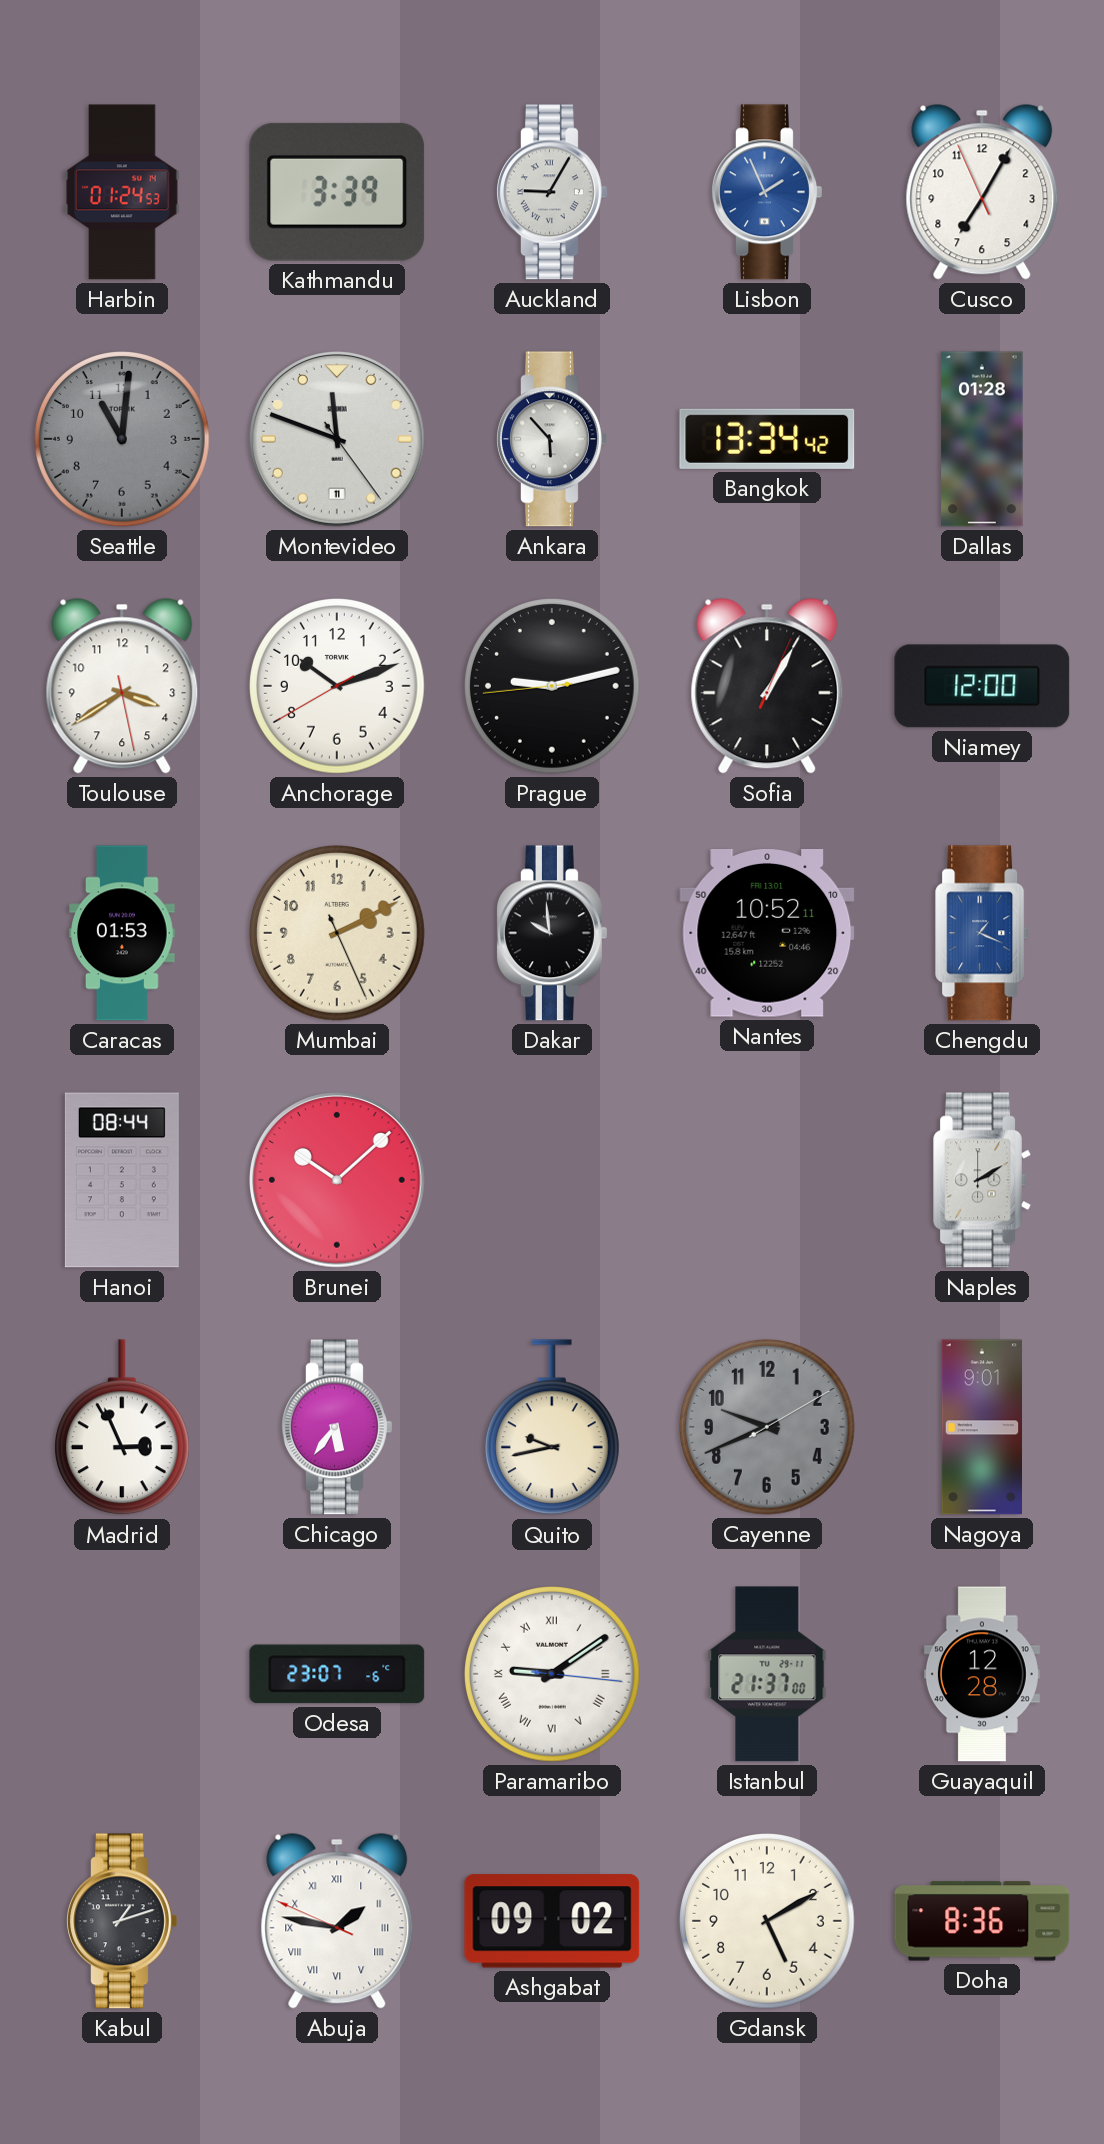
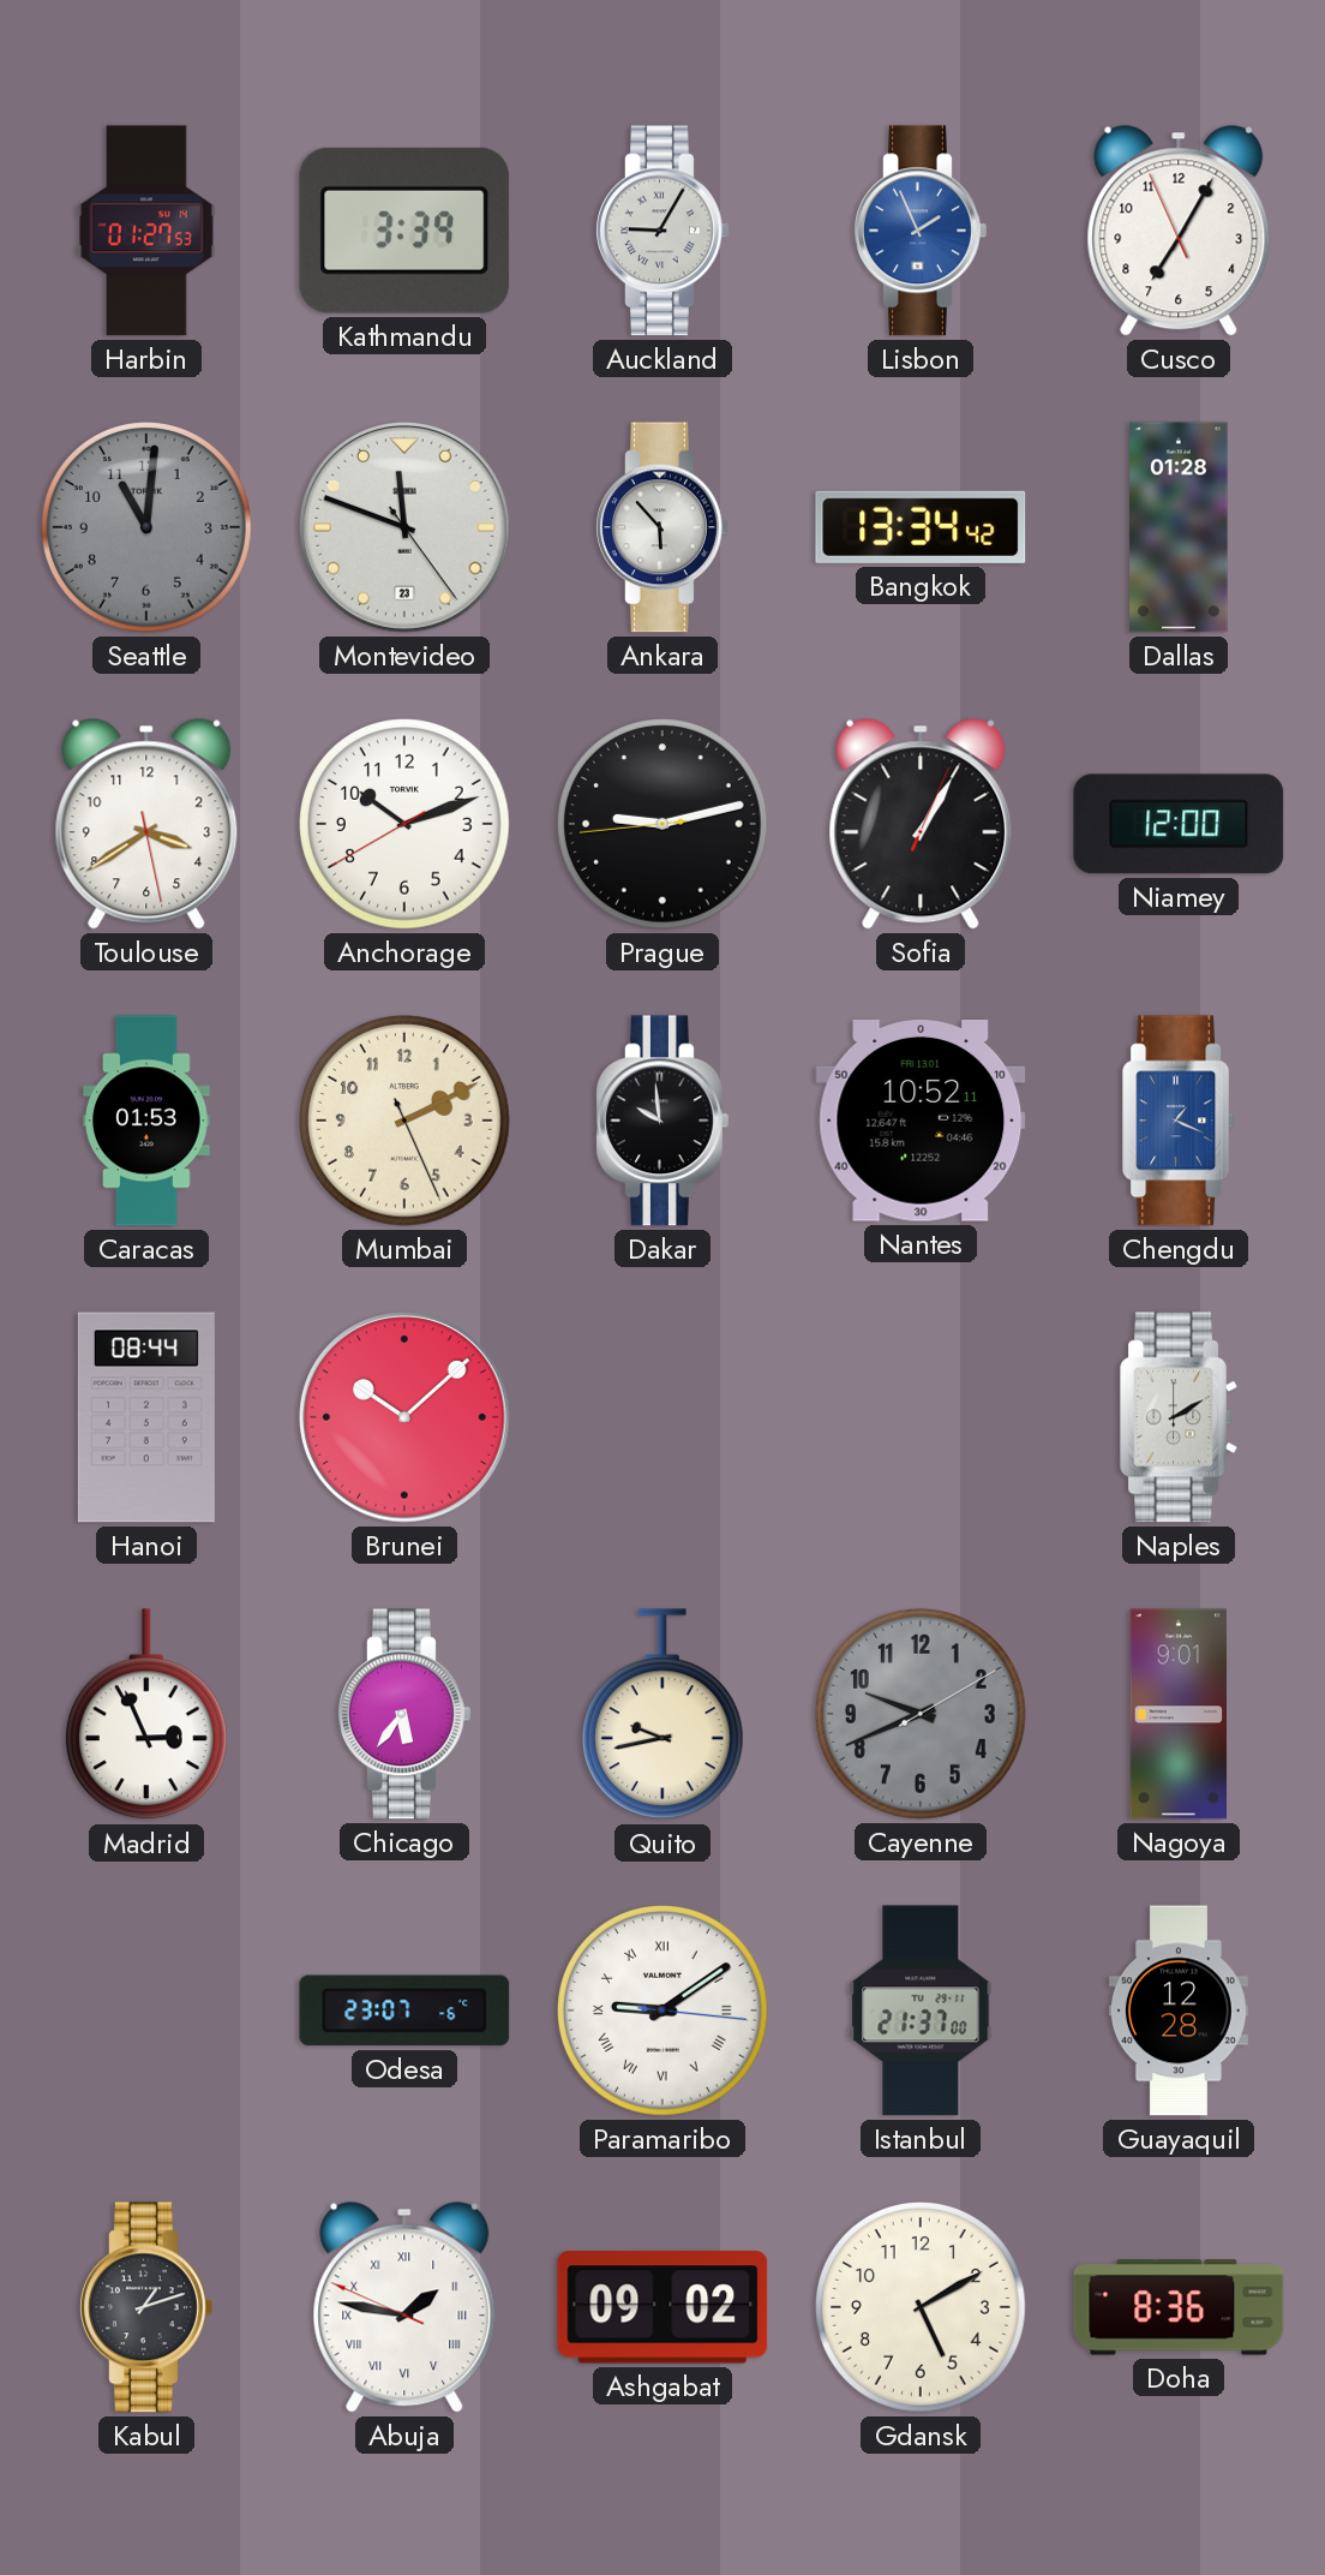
Harbin: 01:24 -> 01:27
Montevideo date: 11 -> 23
